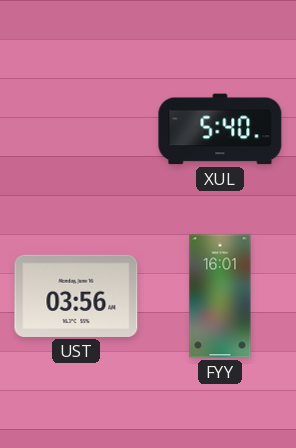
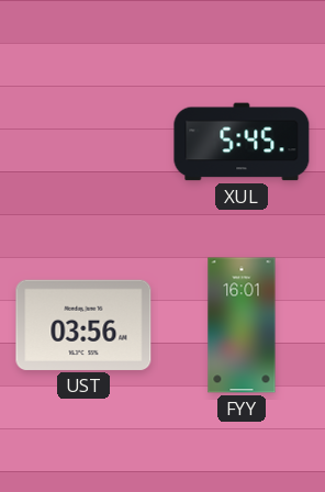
XUL: 5:40 -> 5:45
